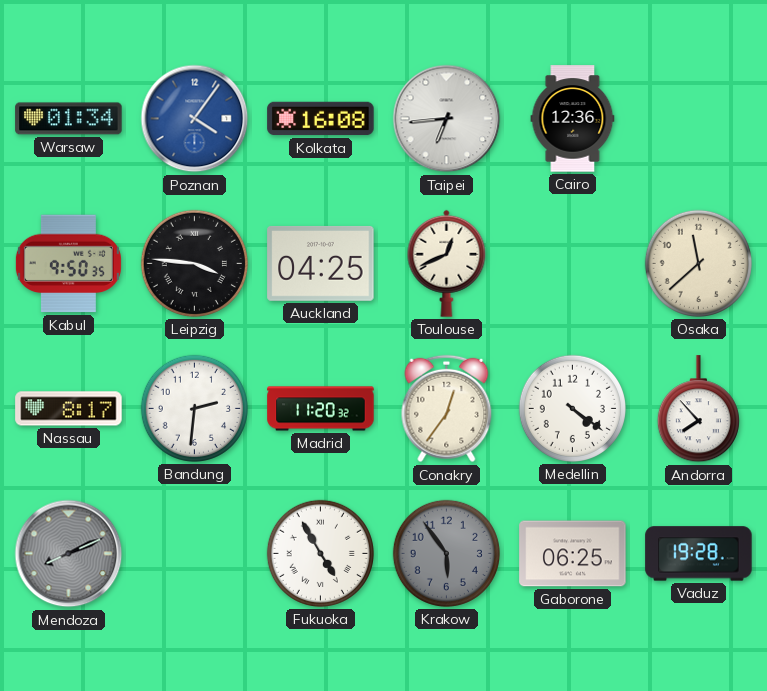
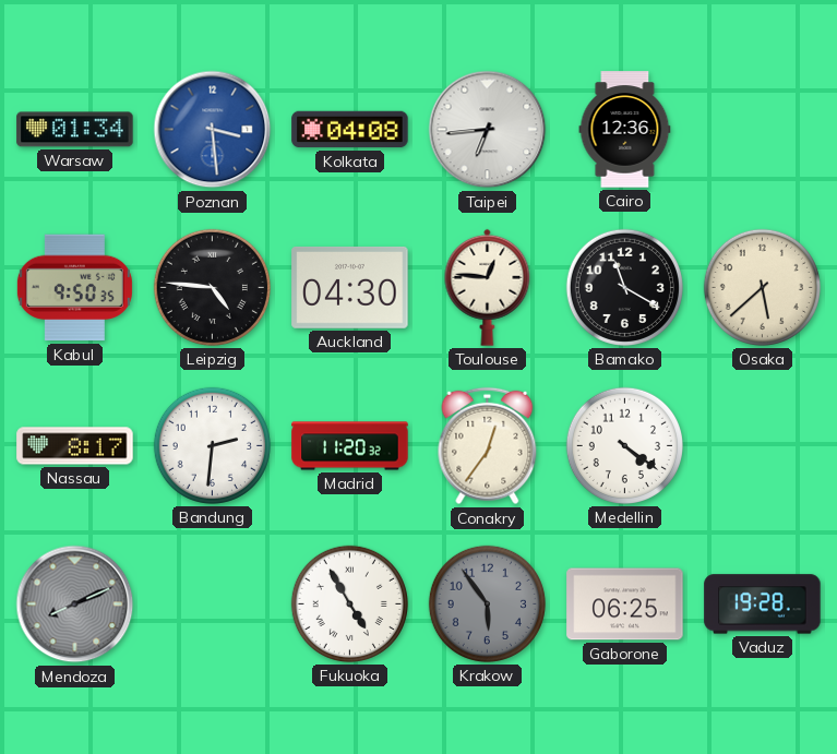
Poznan: 4:06 -> 3:29
Kolkata: 16:08 -> 04:08
Leipzig: 3:46 -> 4:46
Auckland: 04:25 -> 04:30
Toulouse: 12:41 -> 12:46
Bamako: none -> 11:20
Osaka: 11:38 -> 5:38
Andorra: 7:53 -> none
